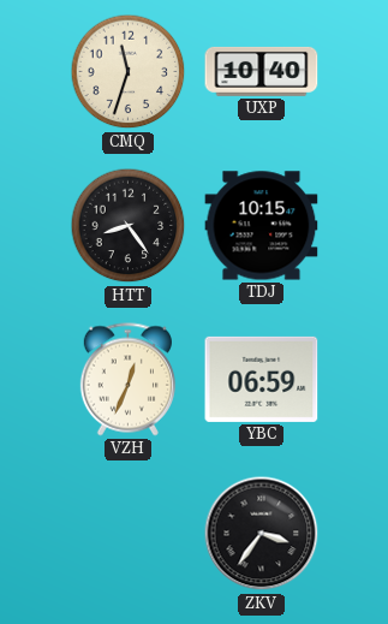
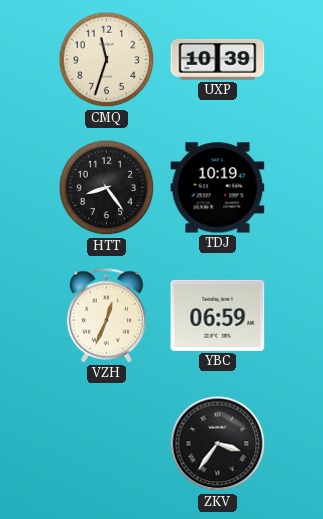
UXP: 10:40 -> 10:39
TDJ: 10:15 -> 10:19
